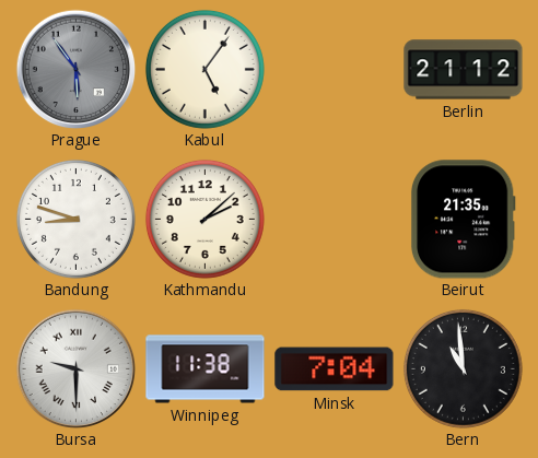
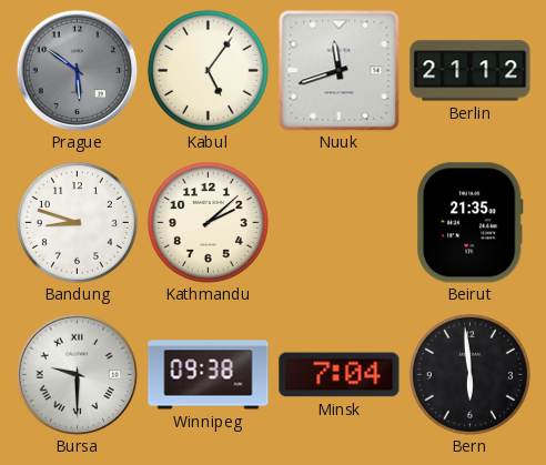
Prague: 5:54 -> 5:51
Nuuk: none -> 11:42
Winnipeg: 11:38 -> 09:38
Bern: 10:59 -> 5:59
